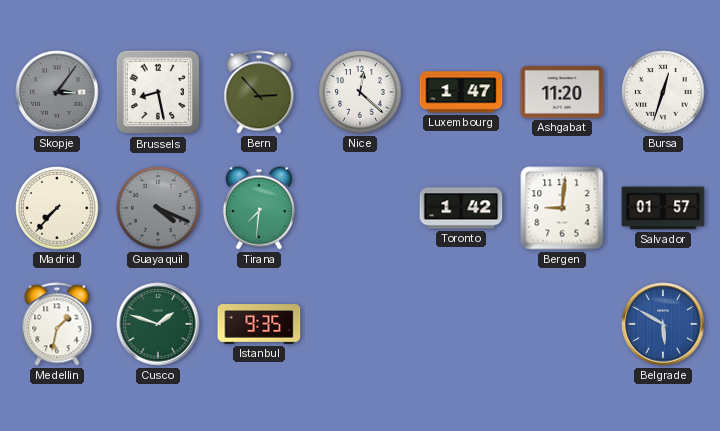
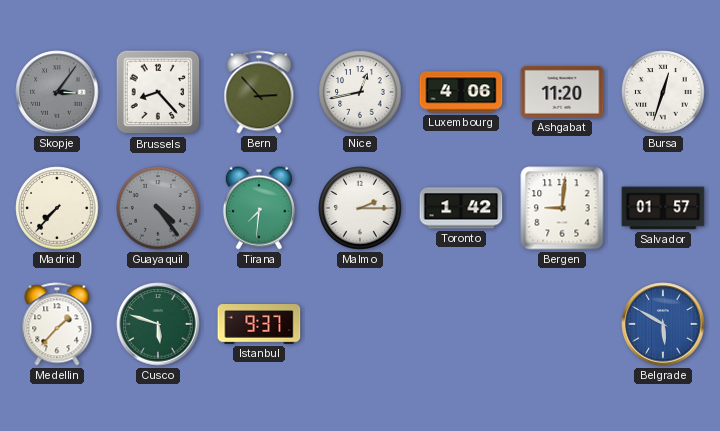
Brussels: 8:28 -> 8:23
Nice: 12:22 -> 12:43
Luxembourg: 1:47 -> 4:06
Guayaquil: 4:19 -> 4:24
Malmo: none -> 2:15
Medellin: 1:32 -> 1:37
Cusco: 1:48 -> 5:48
Istanbul: 9:35 -> 9:37
